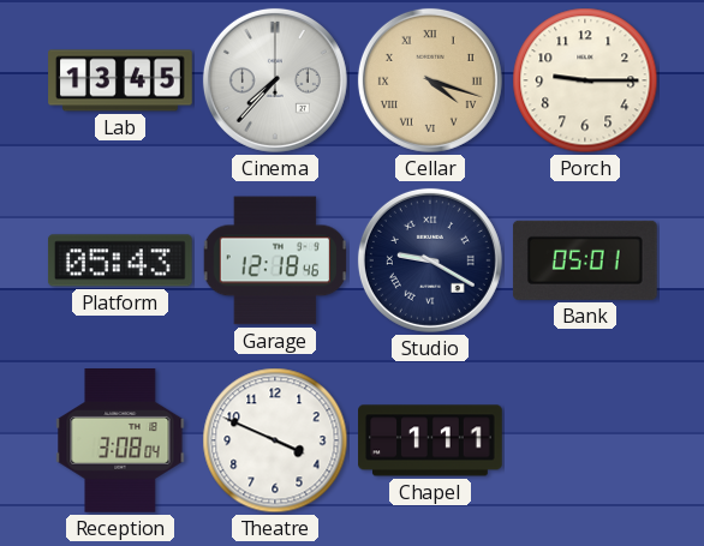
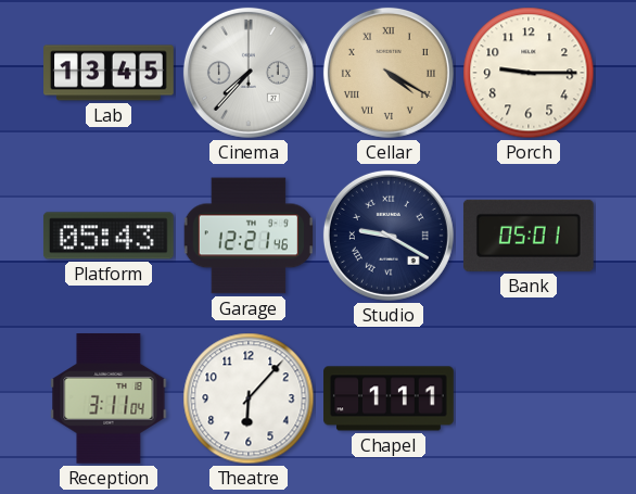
Cellar: 4:18 -> 4:20
Garage: 12:18 -> 12:21
Reception: 3:08 -> 3:11
Theatre: 3:49 -> 6:07
